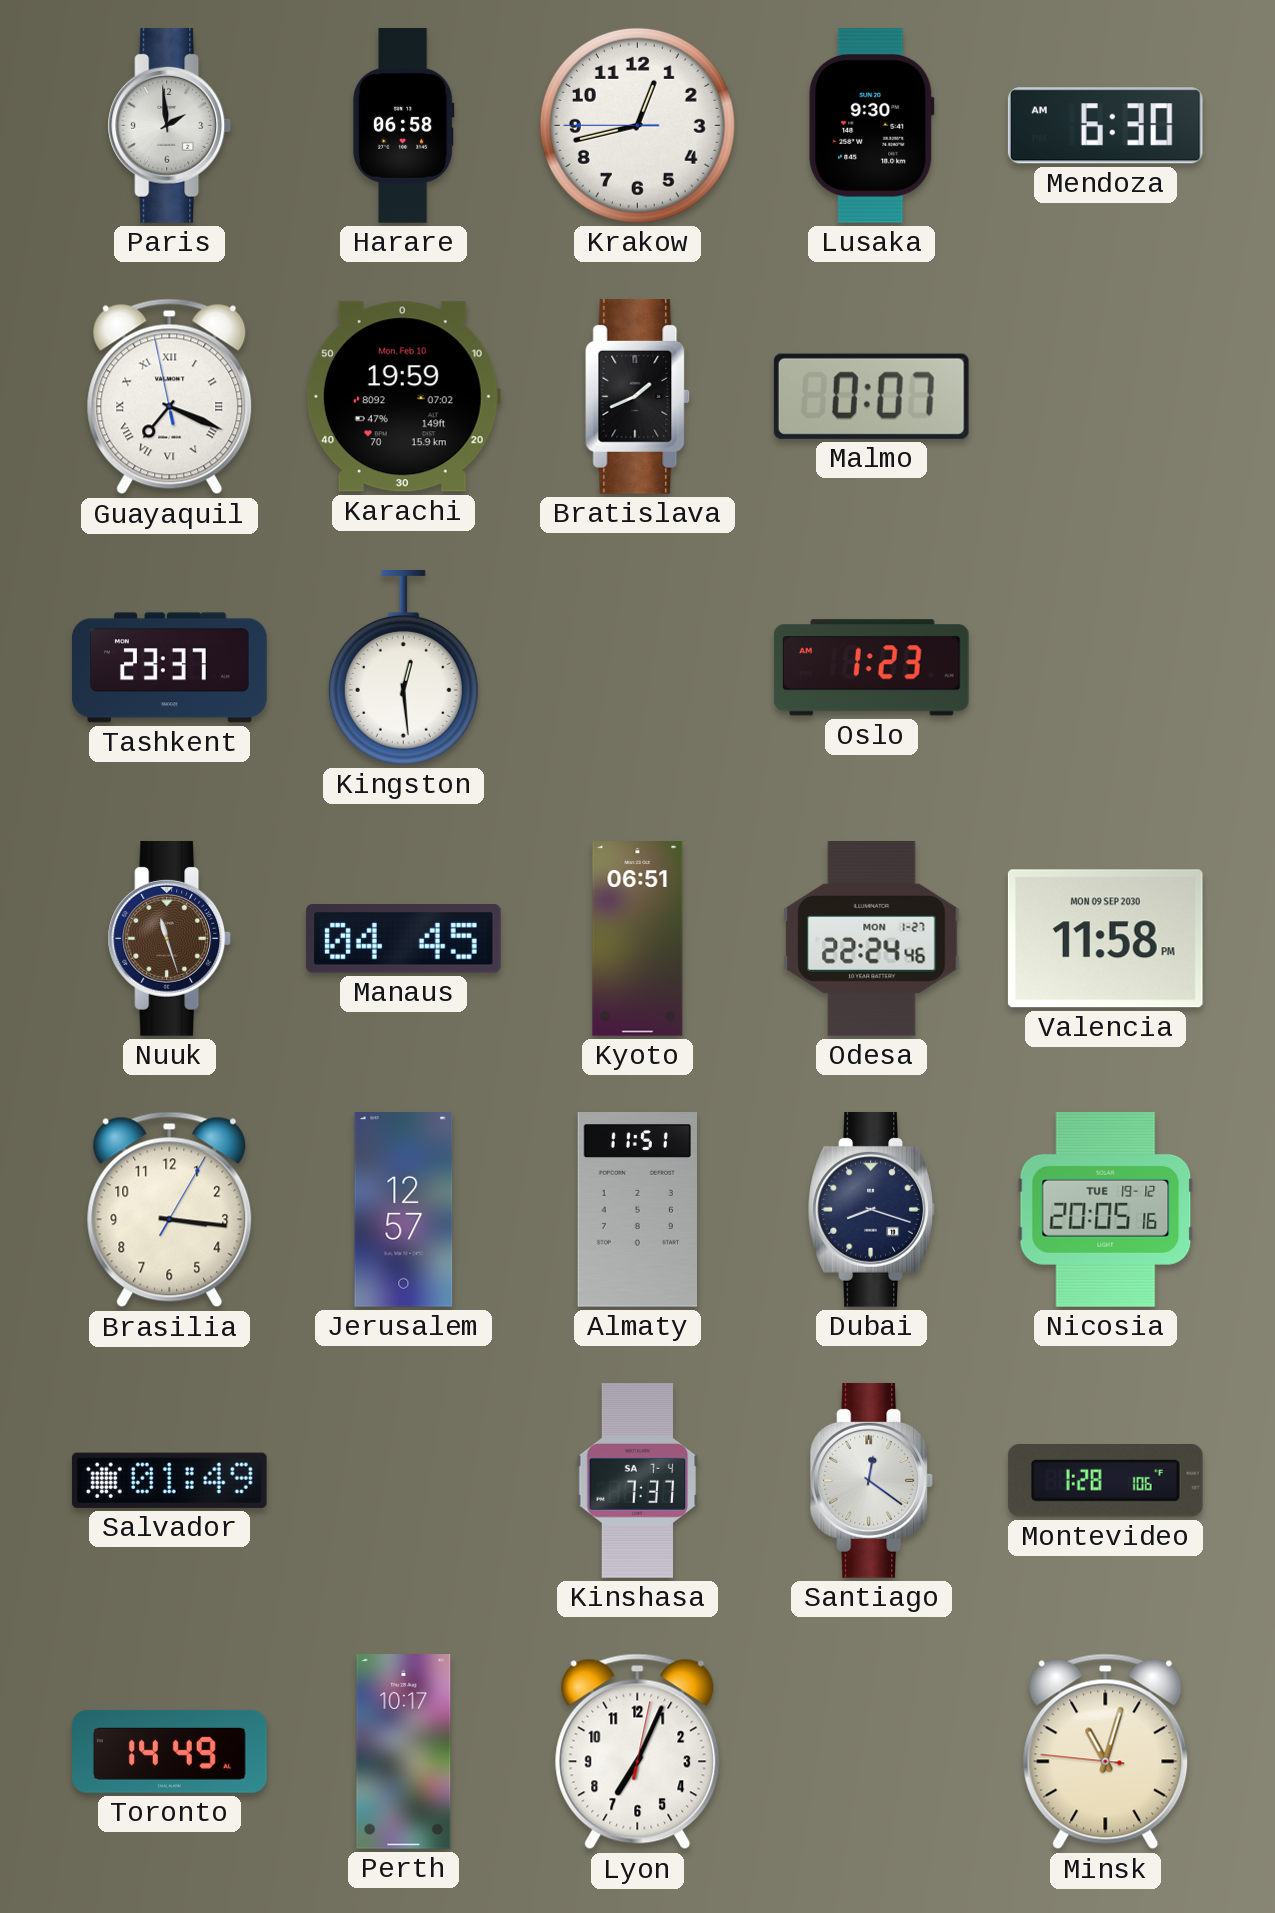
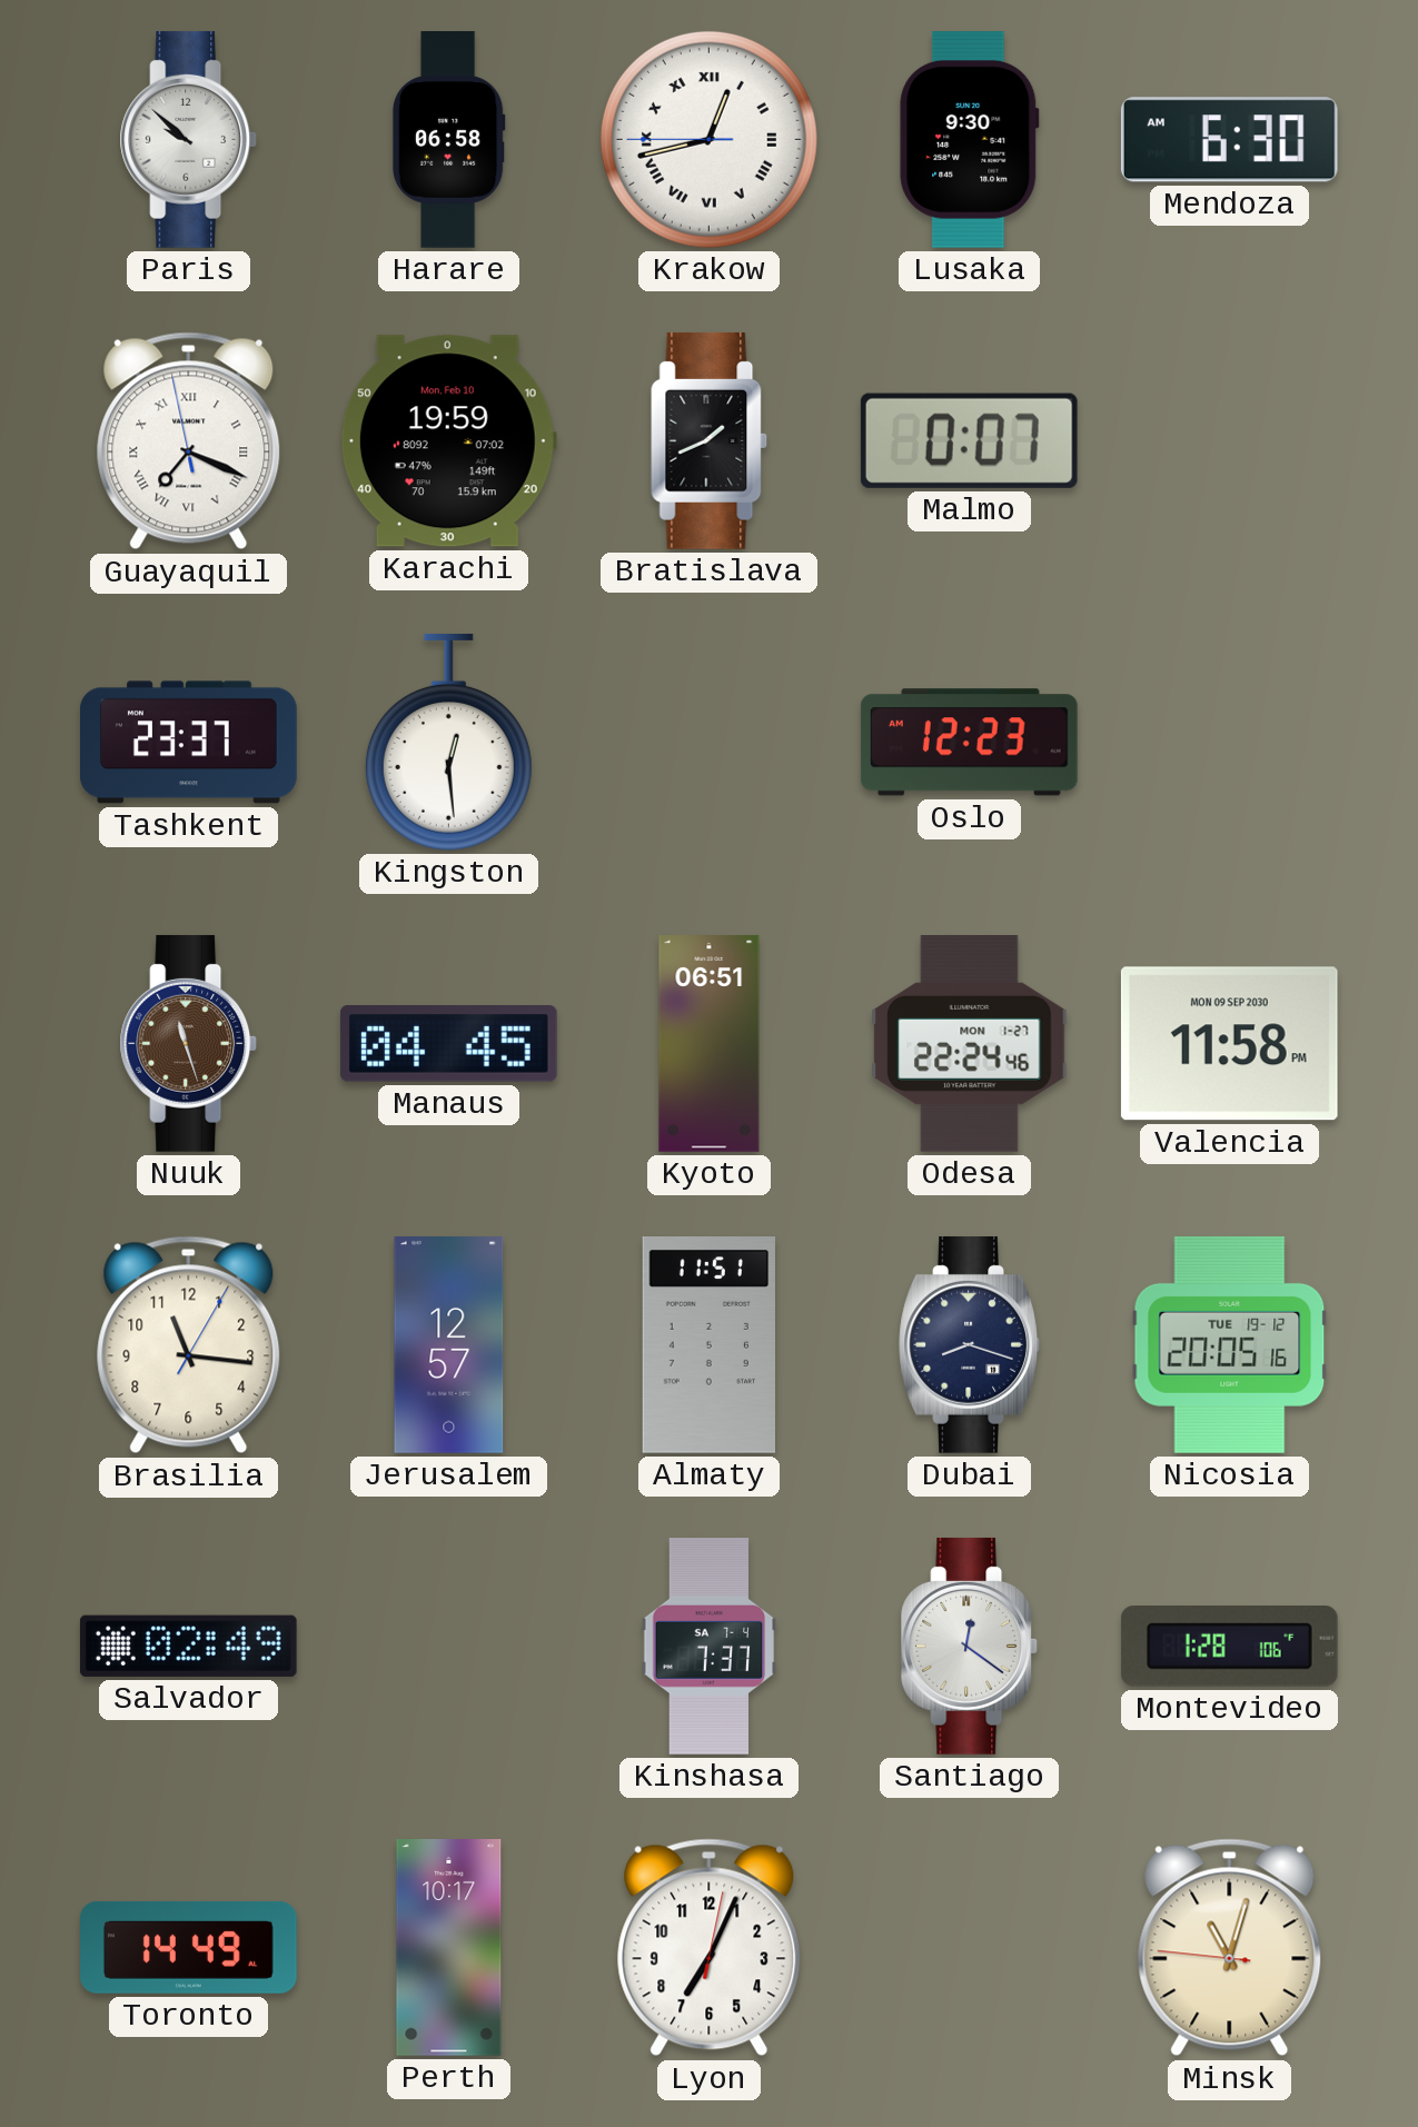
Paris: 1:59 -> 9:52
Krakow numerals: Arabic -> Roman
Oslo: 1:23 -> 12:23
Brasilia: 3:16 -> 11:16
Salvador: 01:49 -> 02:49
